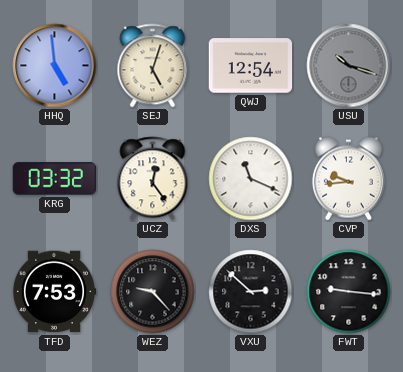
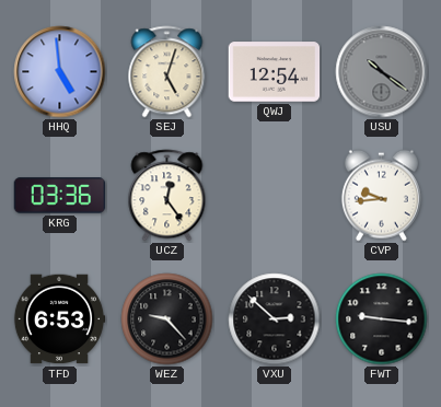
USU: 10:18 -> 10:21
KRG: 03:32 -> 03:36
DXS: 11:19 -> none
TFD: 7:53 -> 6:53
